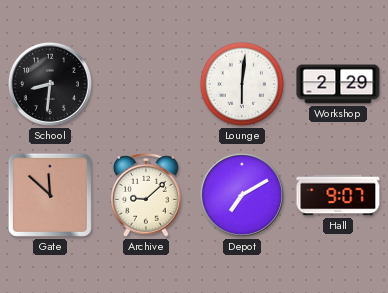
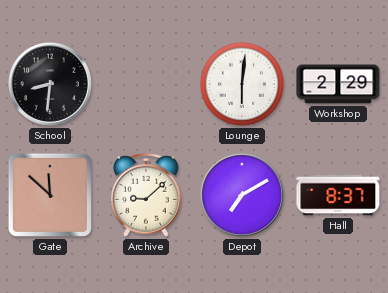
Hall: 9:07 -> 8:37
